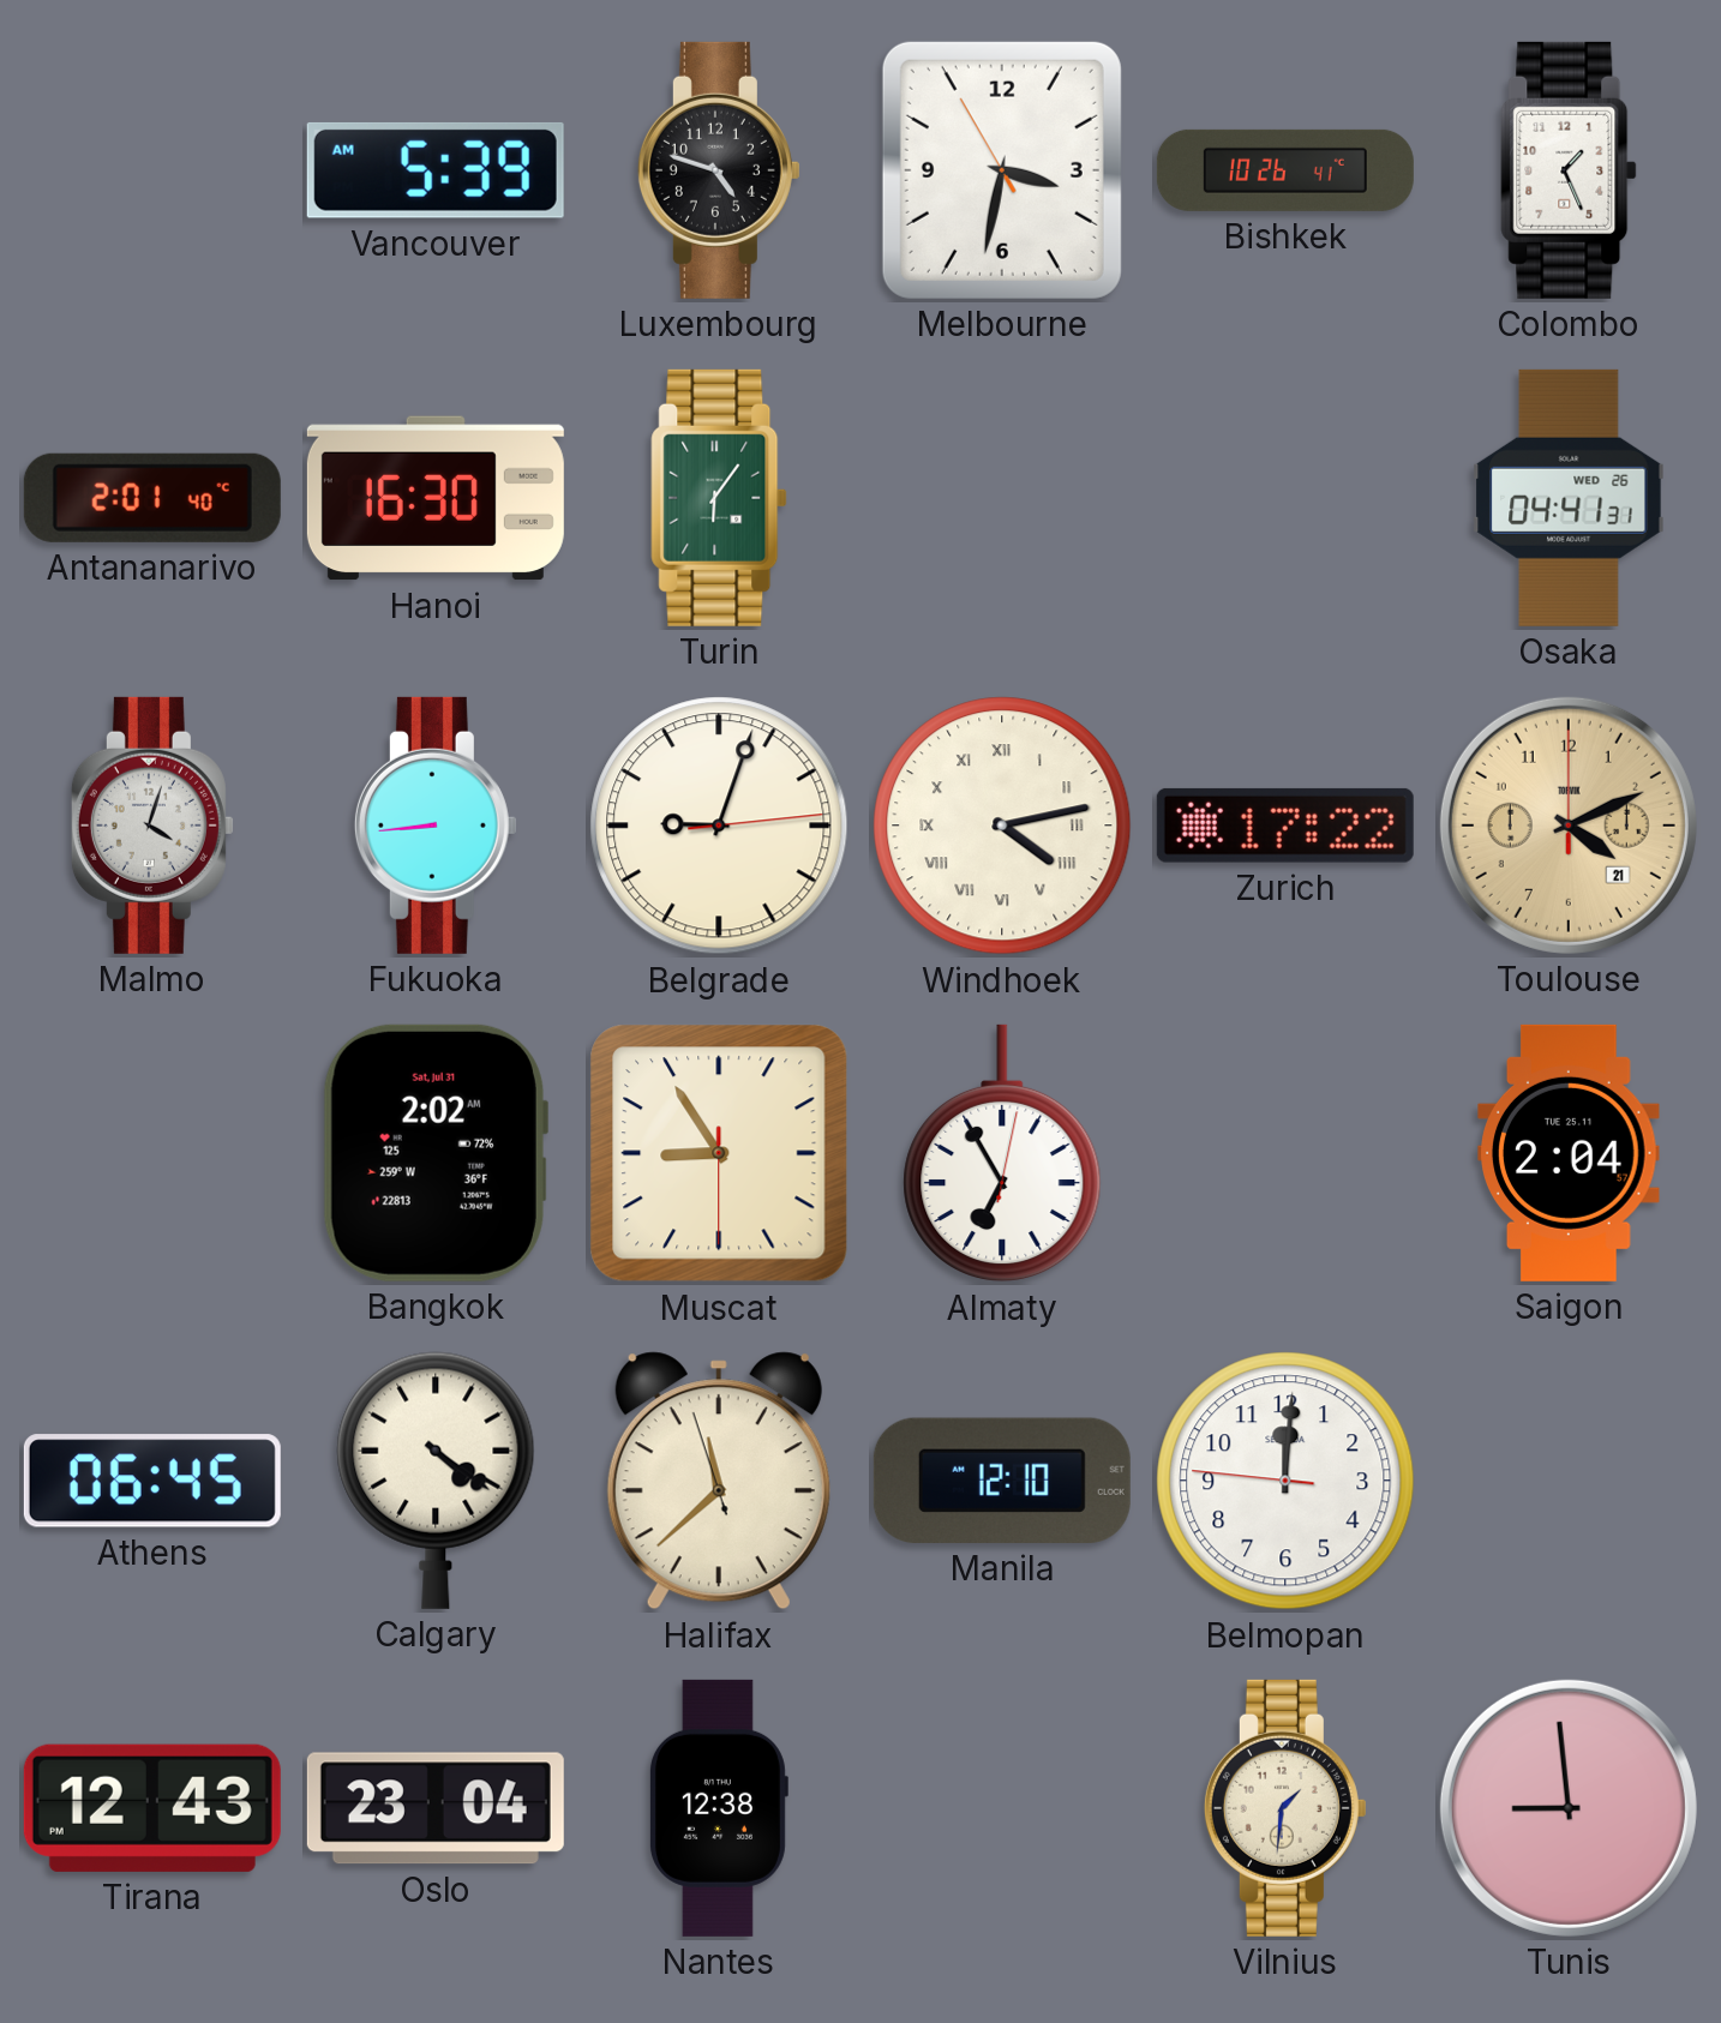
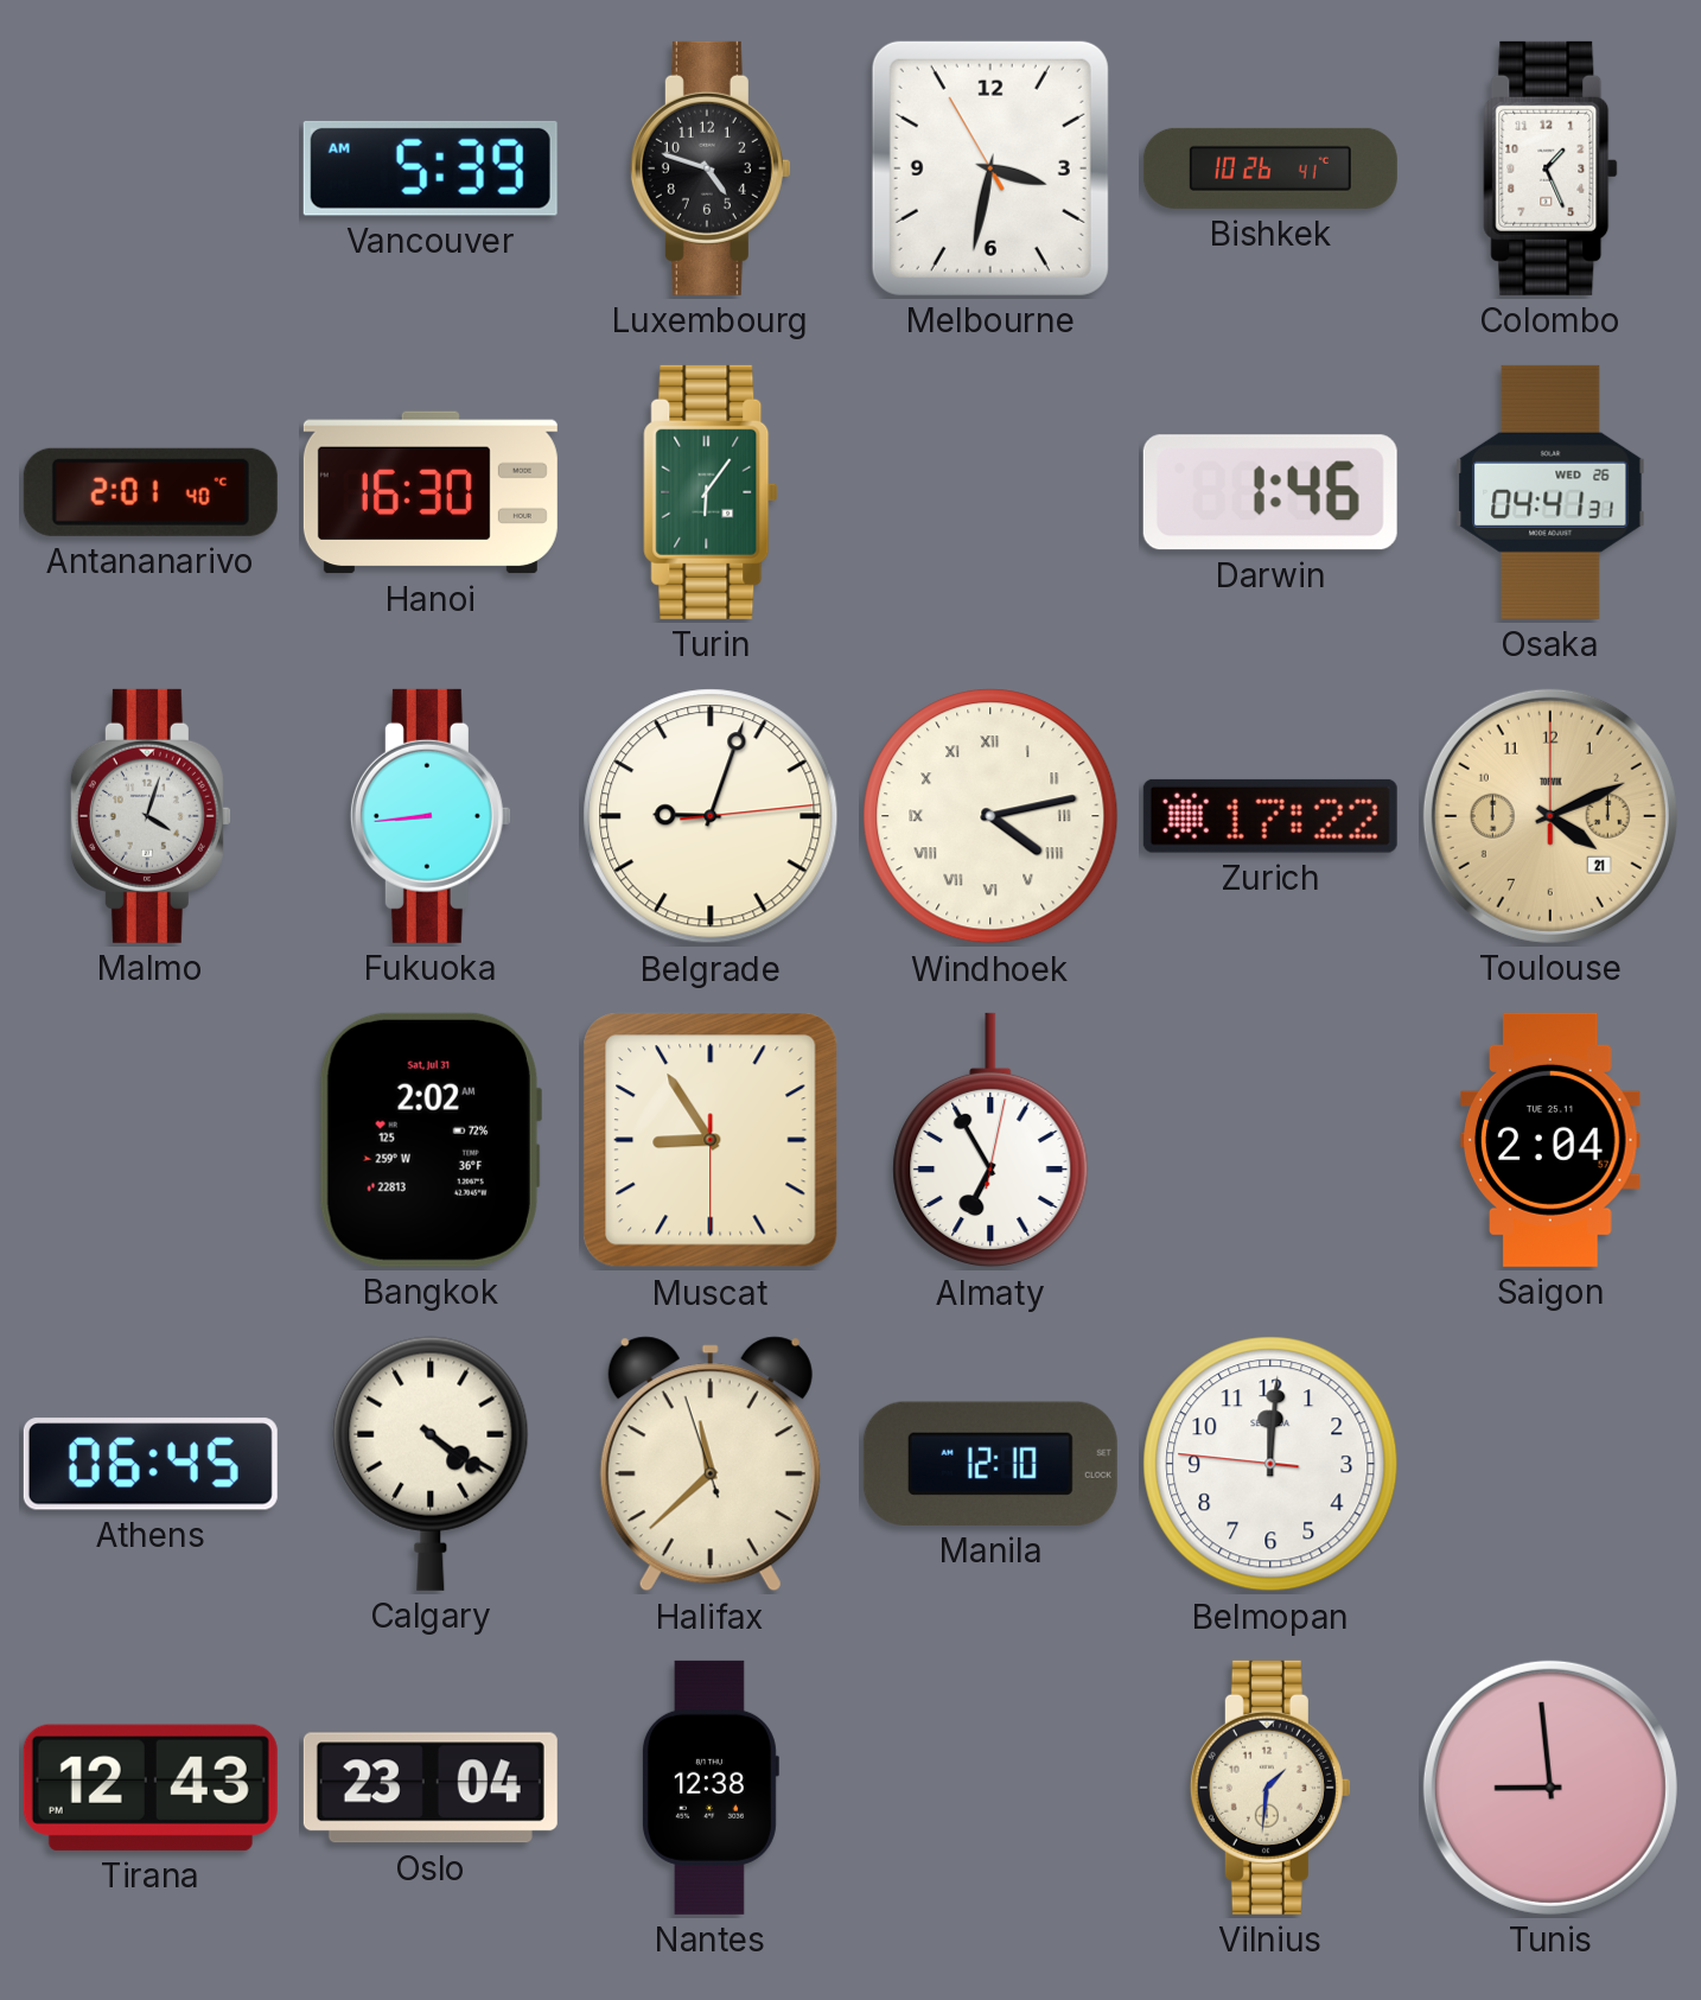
Darwin: none -> 1:46
